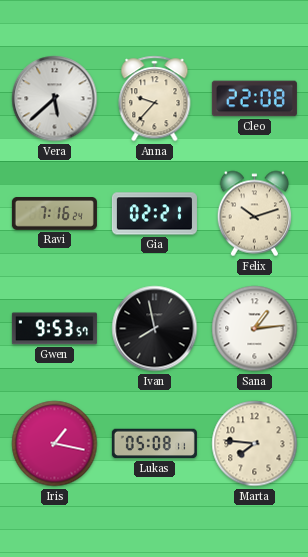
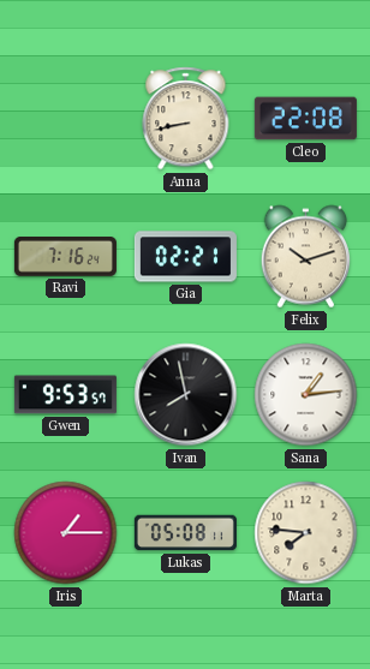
Vera: 5:38 -> none
Anna: 9:37 -> 8:43
Iris: 1:17 -> 1:15
